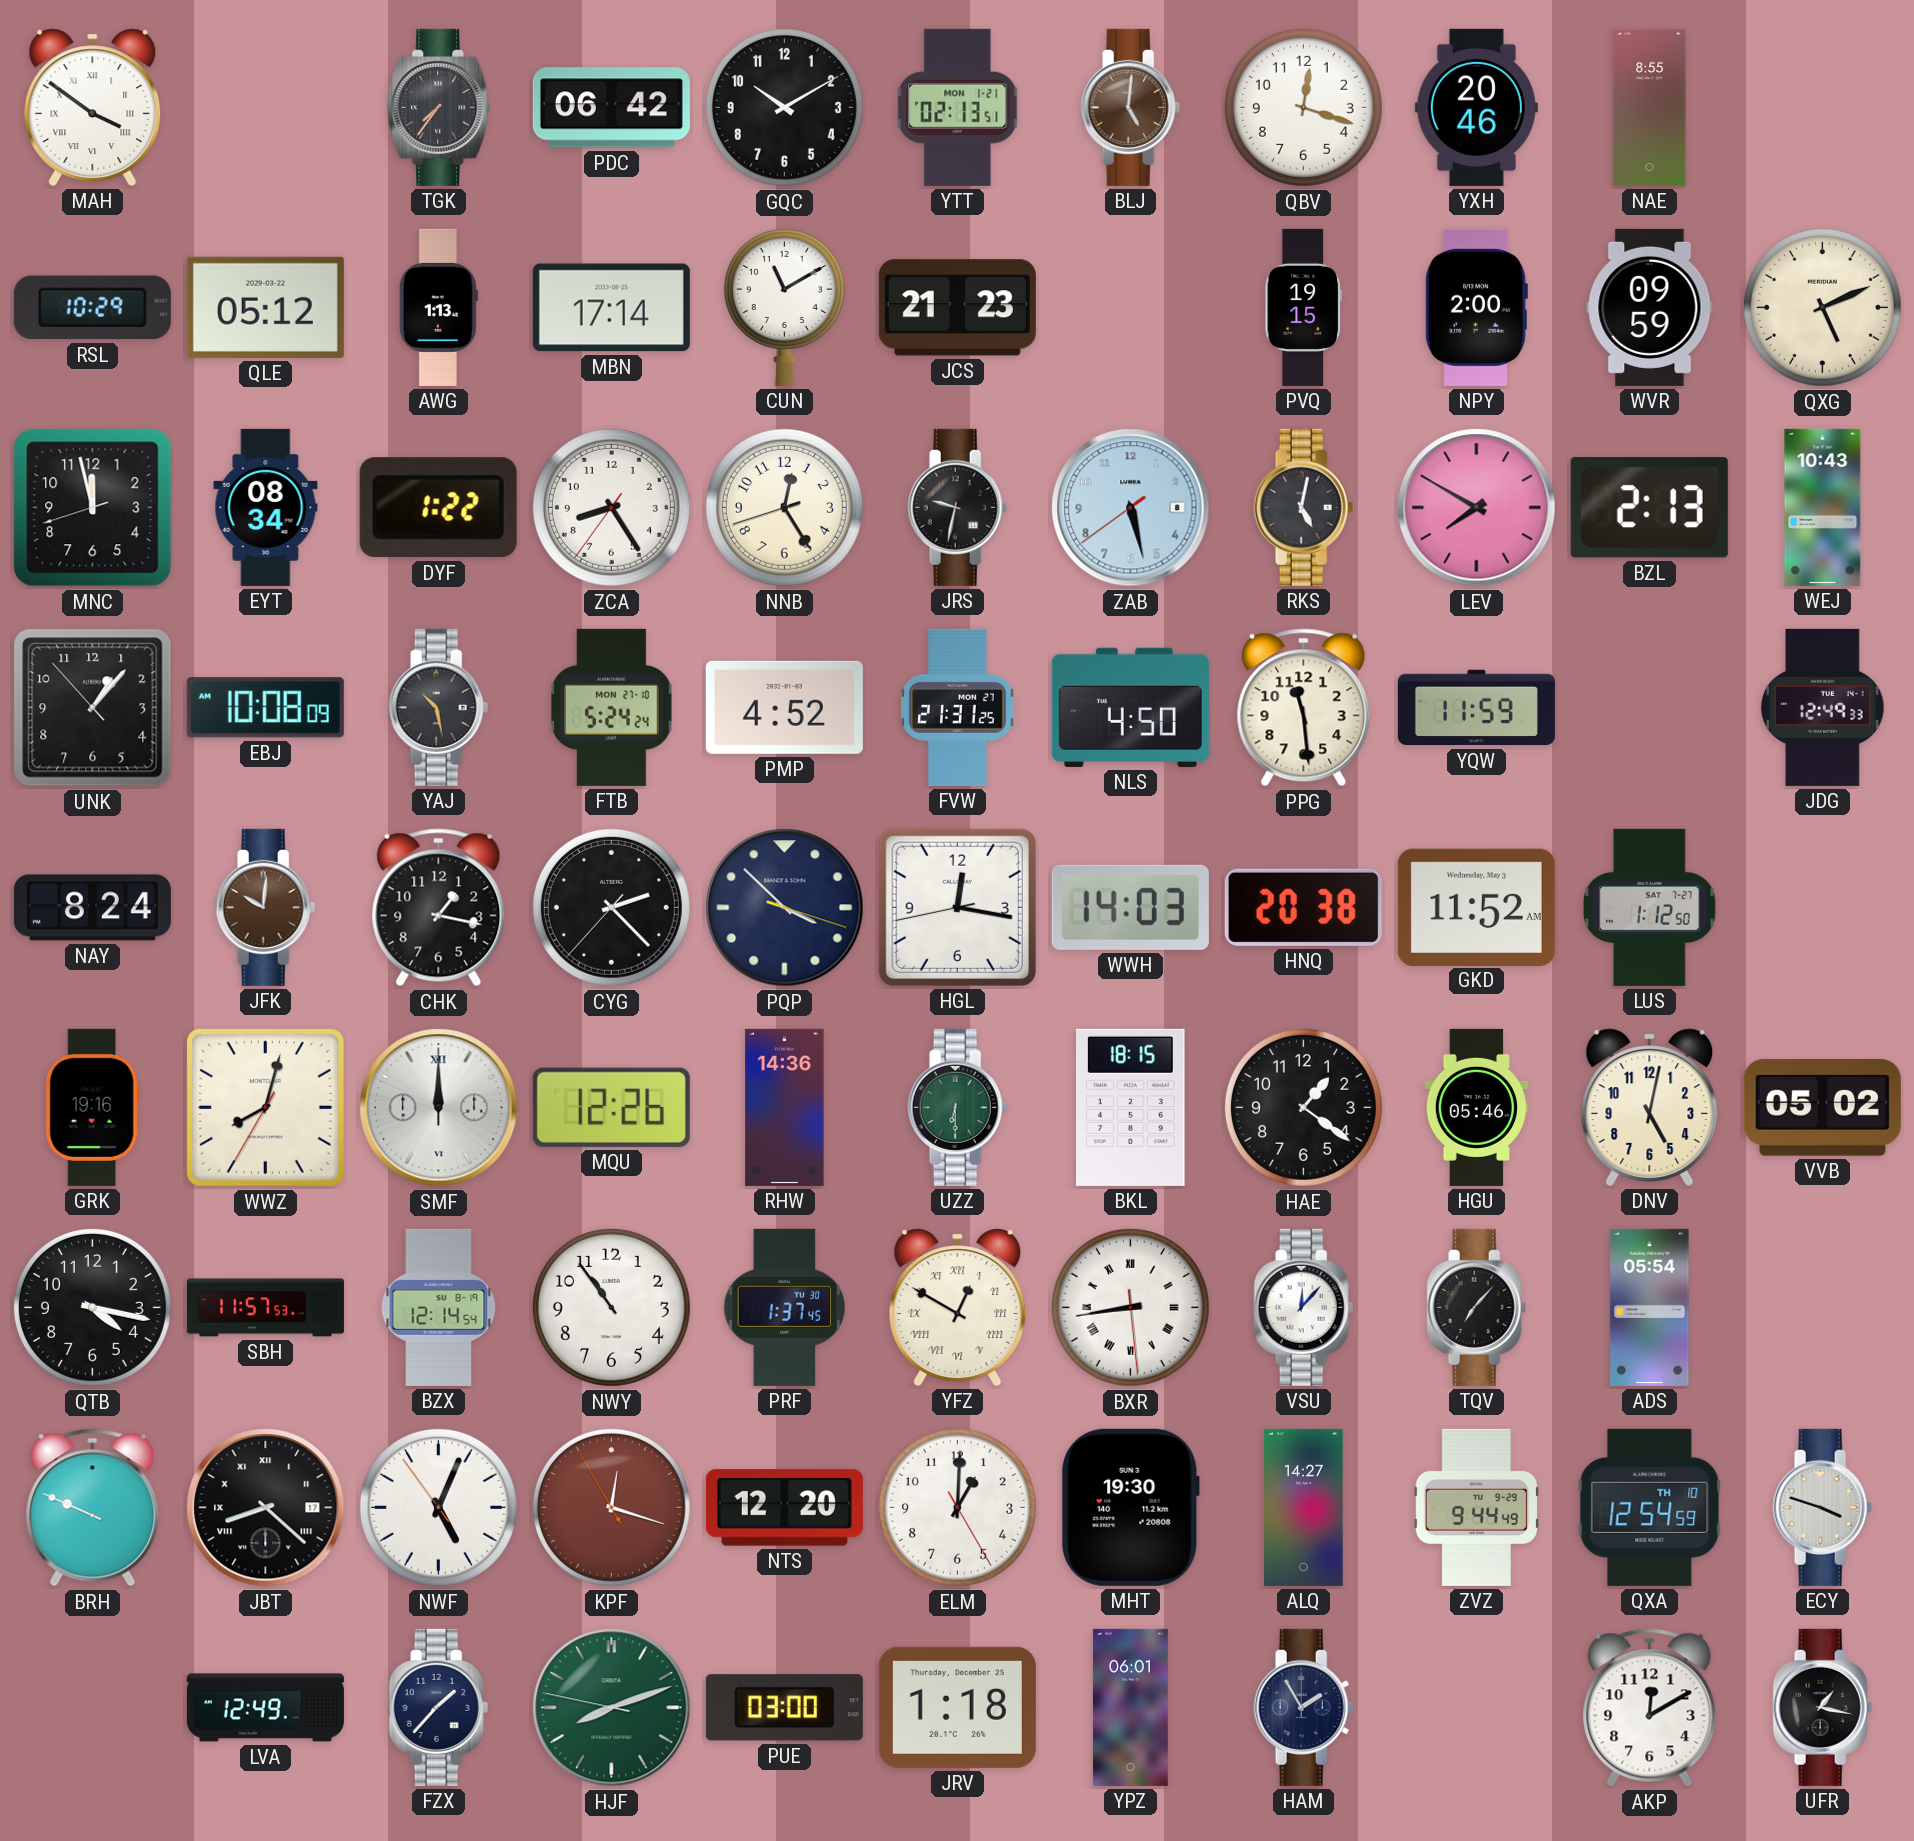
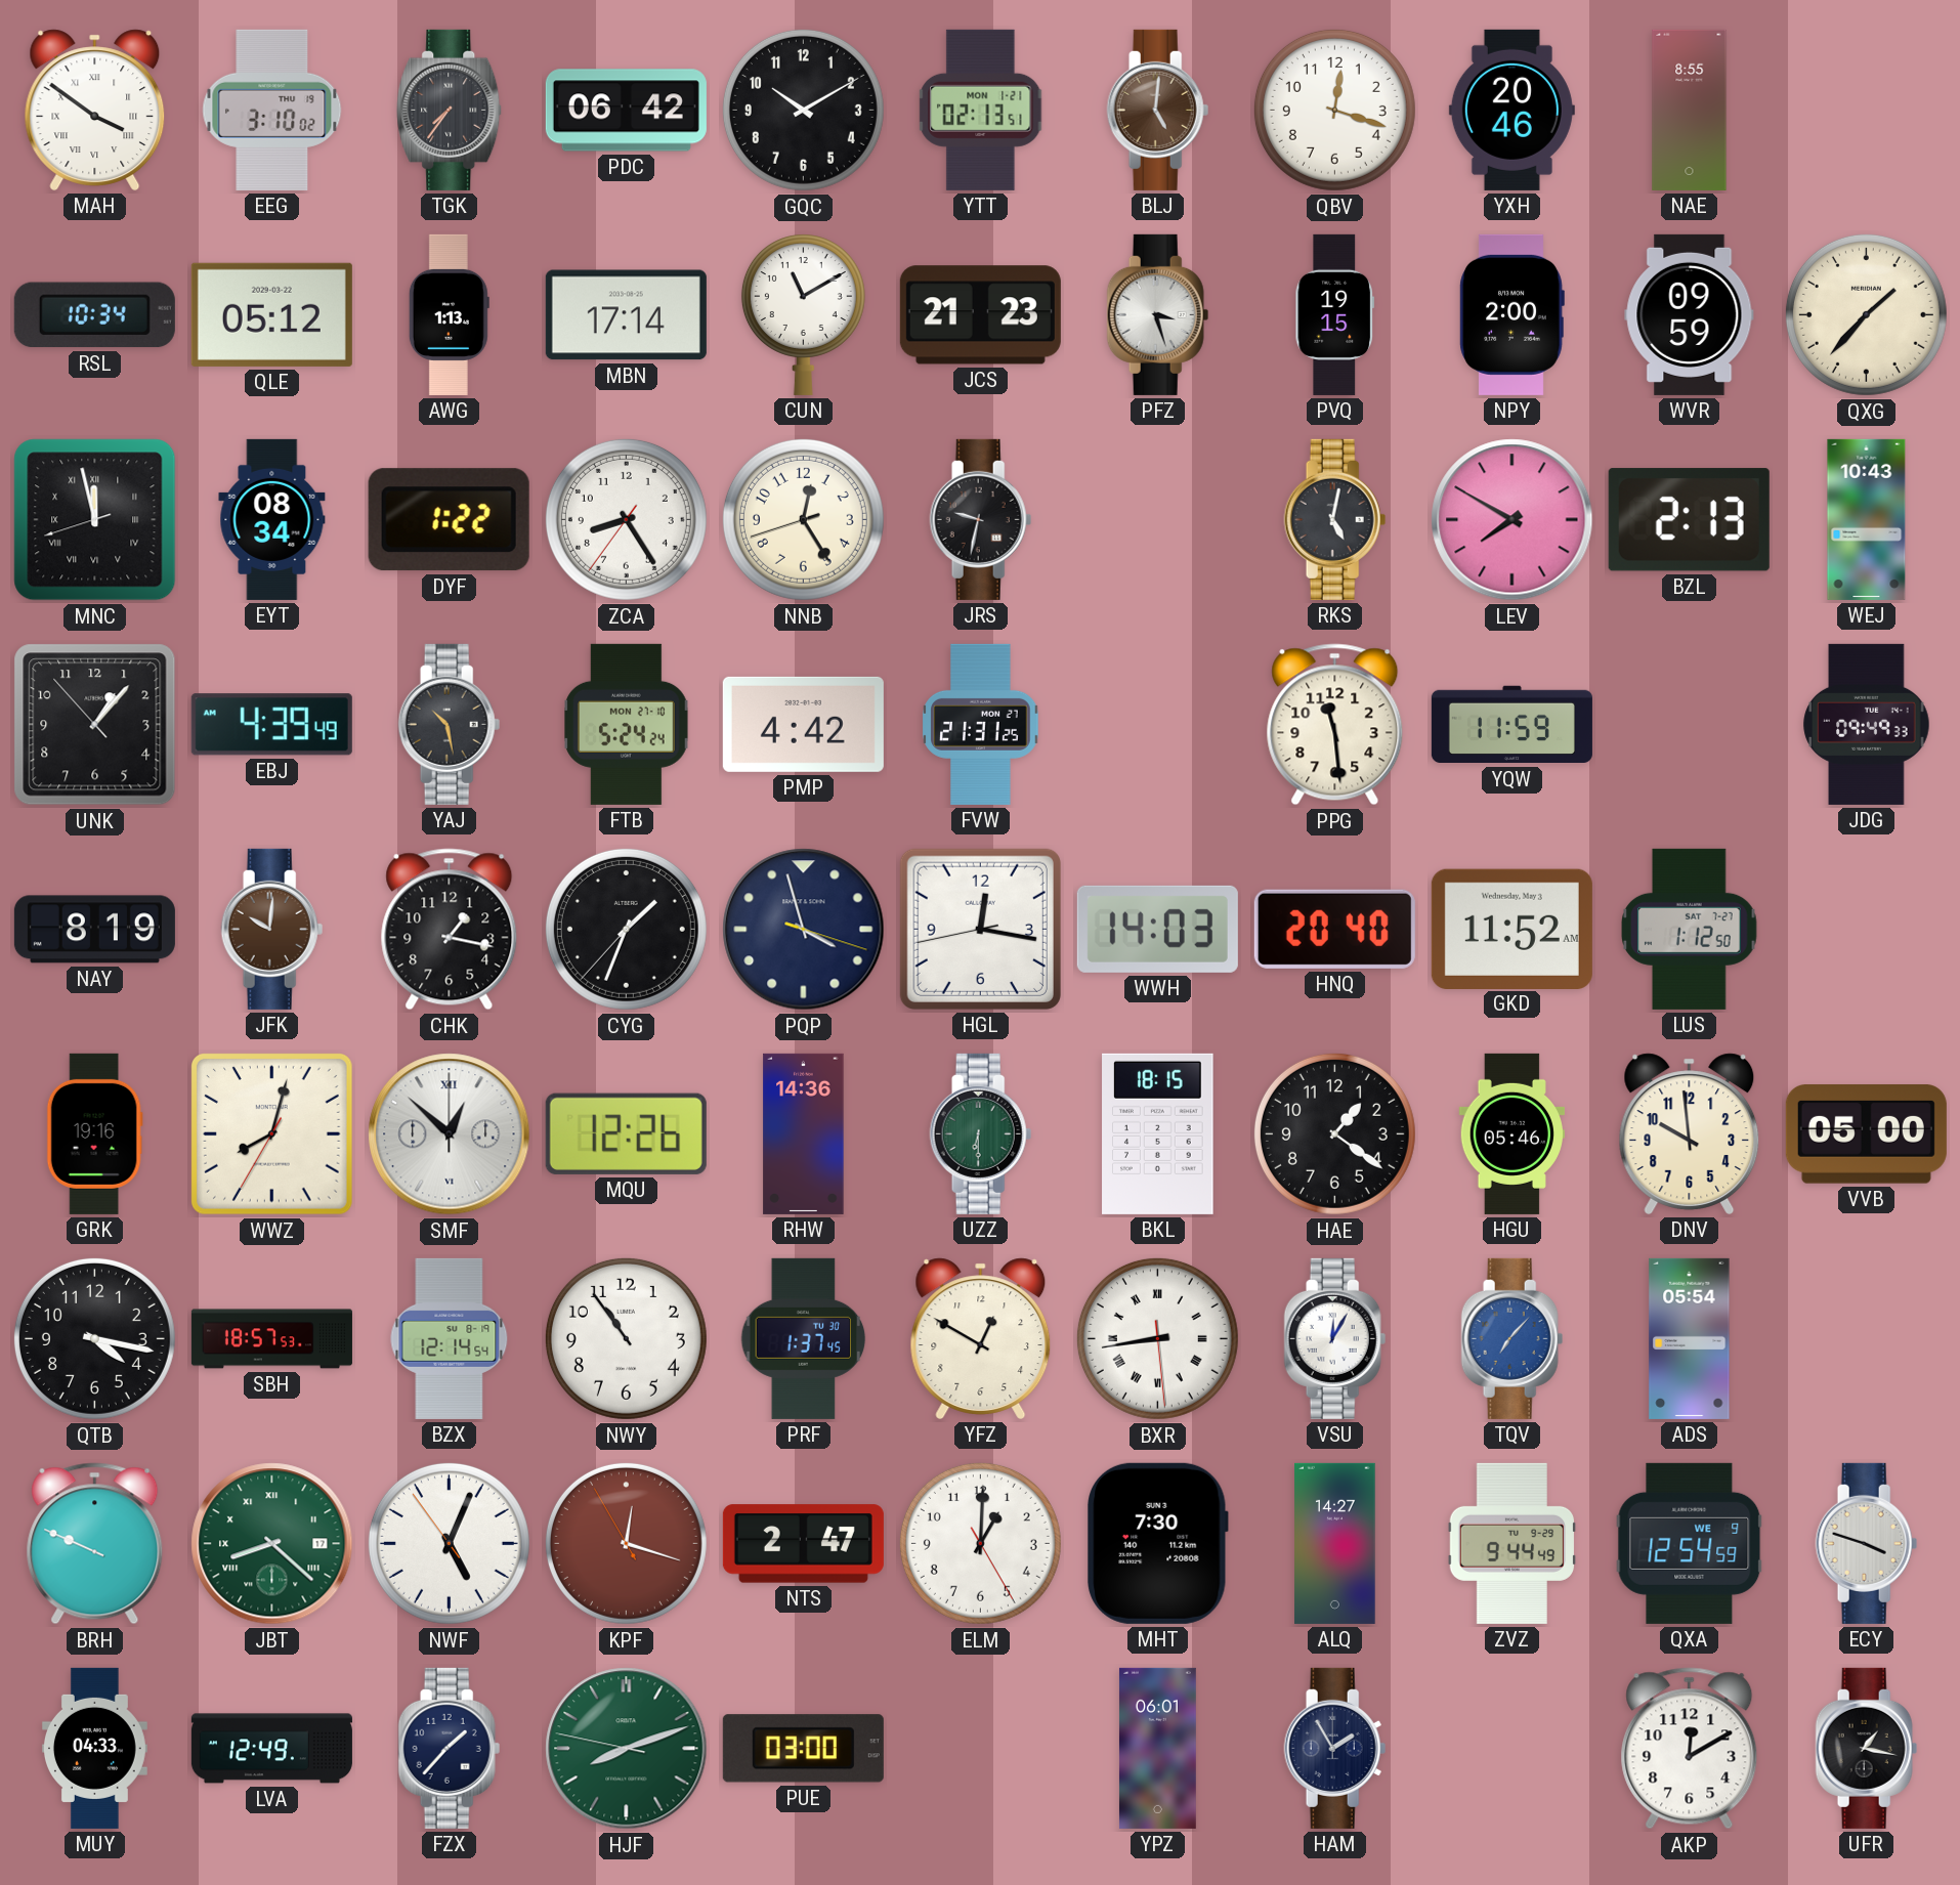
EEG: none -> 3:10
RSL: 10:29 -> 10:34
PFZ: none -> 3:27
QXG: 5:11 -> 1:37
MNC numerals: Arabic -> Roman
ZAB: 5:27 -> none
EBJ: 10:08 -> 4:39
PMP: 4:52 -> 4:42
NLS: 4:50 -> none
JDG: 12:49 -> 09:49
NAY: 8:24 -> 8:19
CYG: 2:22 -> 1:33
PQP: 3:52 -> 3:57
HNQ: 20:38 -> 20:40
SMF: 12:00 -> 12:52
DNV: 5:02 -> 9:59
VVB: 05:02 -> 05:00
SBH: 11:57 -> 18:57
YFZ numerals: Roman -> Arabic
VSU: 12:07 -> 12:05
TQV dial: black -> blue
JBT dial: black -> green
NTS: 12:20 -> 2:47
MHT: 19:30 -> 7:30
QXA date: TH 10 -> WE 9
MUY: none -> 04:33
JRV: 1:18 -> none
